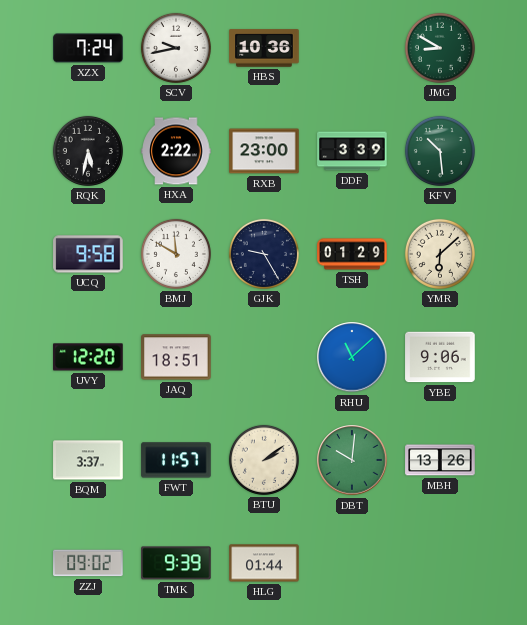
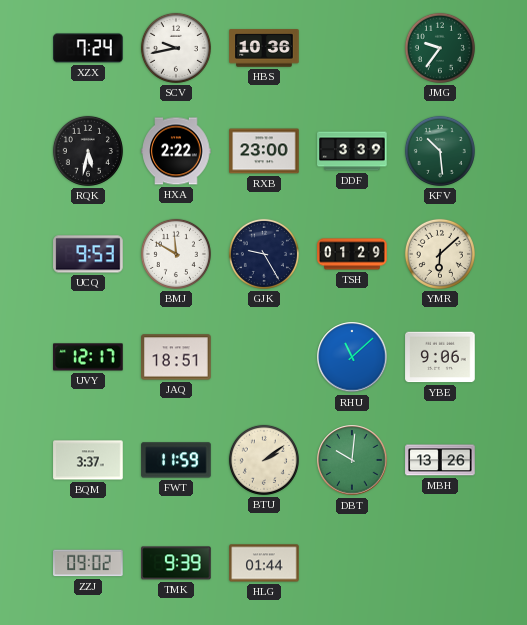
JMG: 8:50 -> 9:36
UCQ: 9:58 -> 9:53
UVY: 12:20 -> 12:17
FWT: 11:57 -> 11:59
